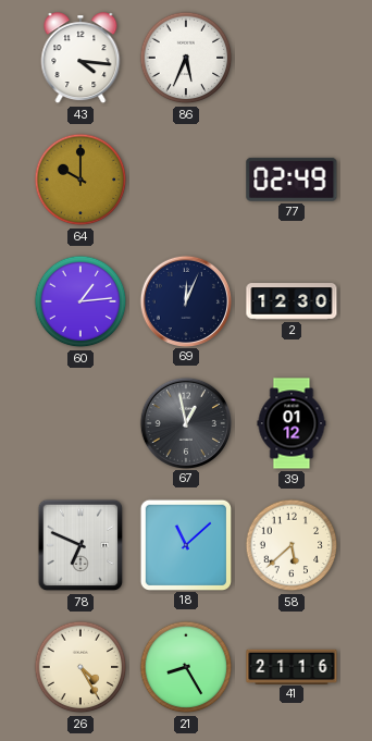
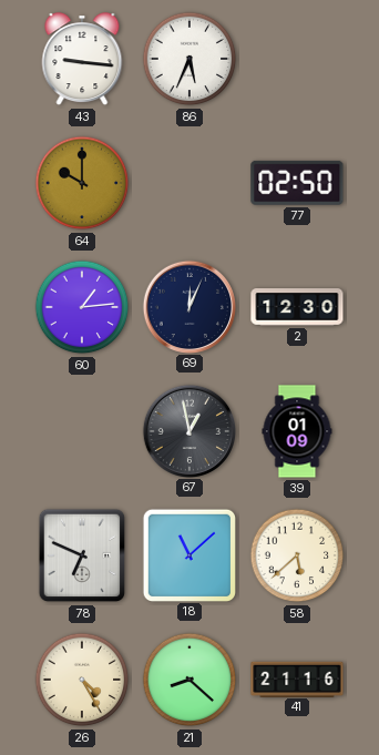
43: 4:16 -> 9:16
77: 02:49 -> 02:50
39: 01:12 -> 01:09
21: 8:25 -> 8:22
